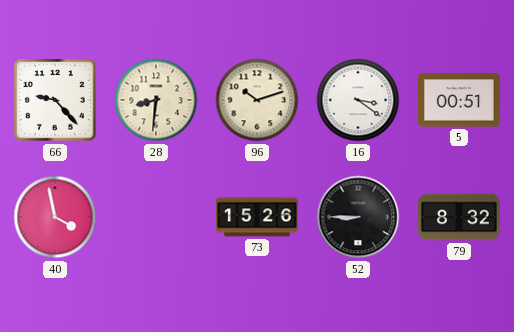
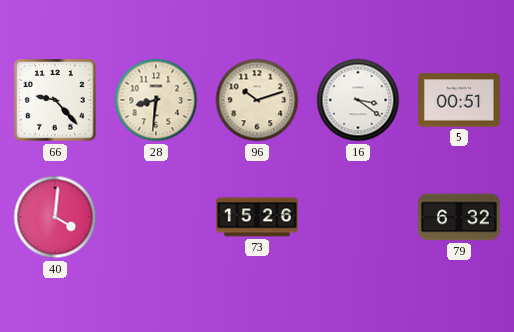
40: 3:58 -> 4:01
52: 8:45 -> none
79: 8:32 -> 6:32
